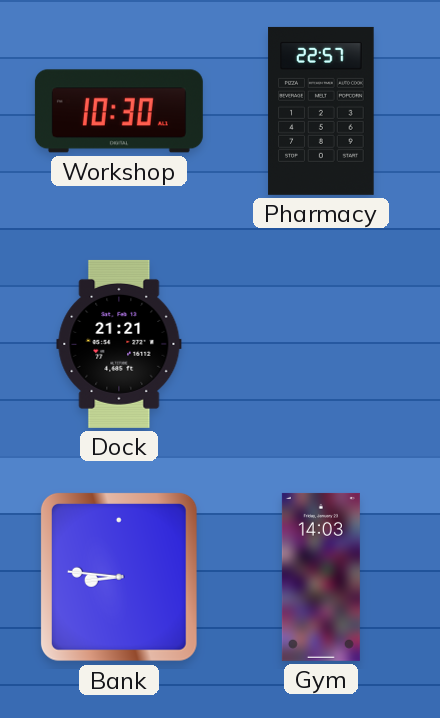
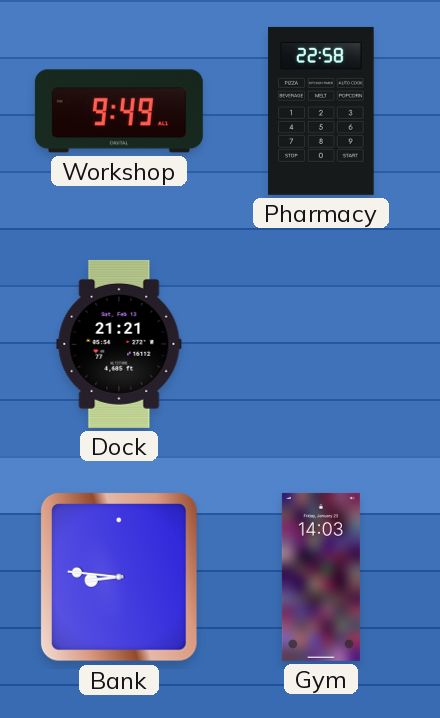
Workshop: 10:30 -> 9:49
Pharmacy: 22:57 -> 22:58
